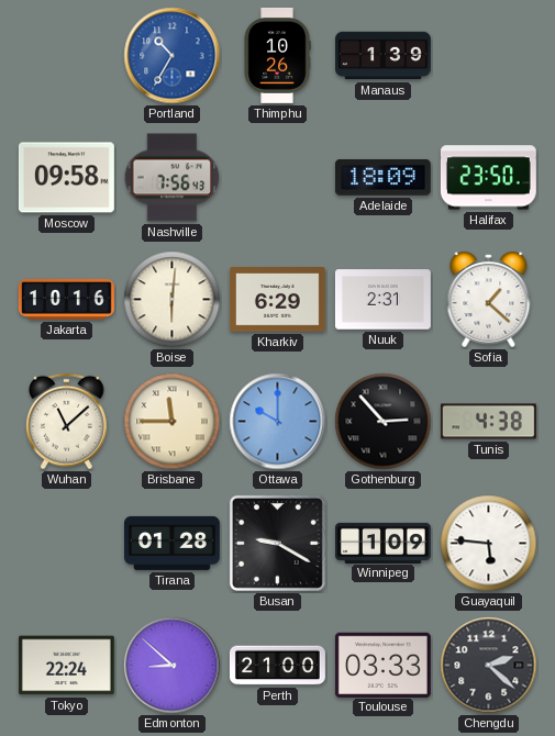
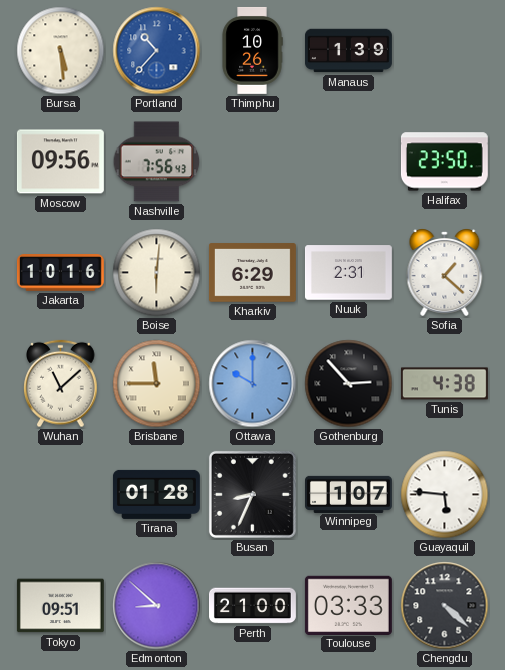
Bursa: none -> 5:29
Portland: 10:35 -> 10:37
Moscow: 09:58 -> 09:56
Adelaide: 18:09 -> none
Busan: 9:20 -> 8:34
Winnipeg: 1:09 -> 1:07
Tokyo: 22:24 -> 09:51
Chengdu: 2:22 -> 4:22
